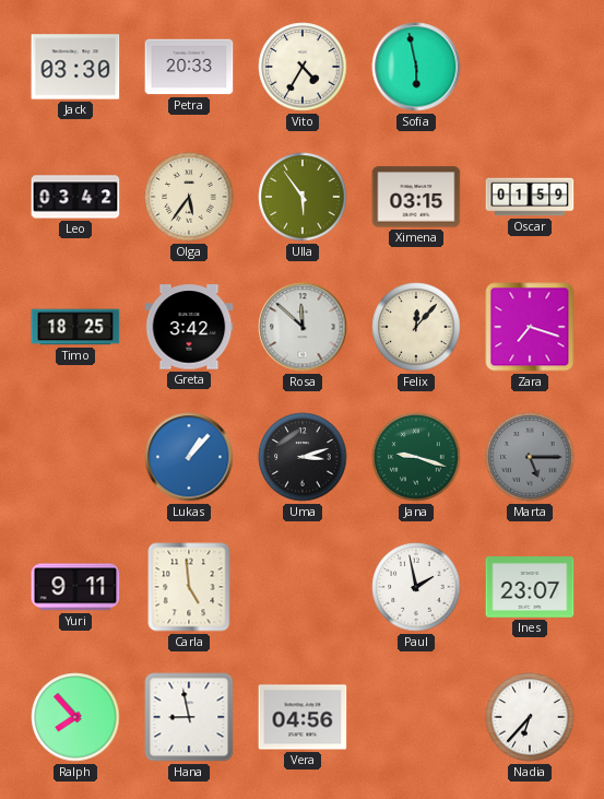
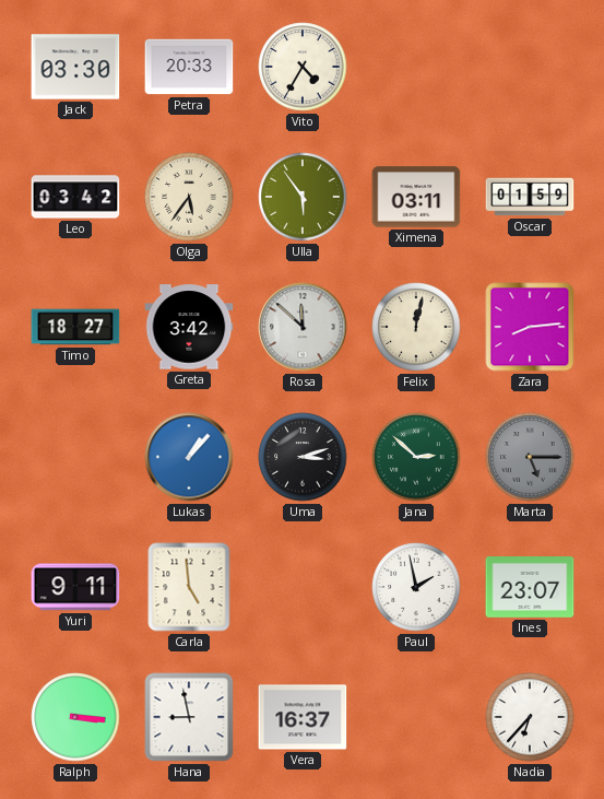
Sofia: 5:58 -> none
Ximena: 03:15 -> 03:11
Timo: 18:25 -> 18:27
Felix: 12:07 -> 12:02
Zara: 7:18 -> 8:14
Jana: 9:18 -> 2:52
Ralph: 7:53 -> 3:16
Vera: 04:56 -> 16:37
